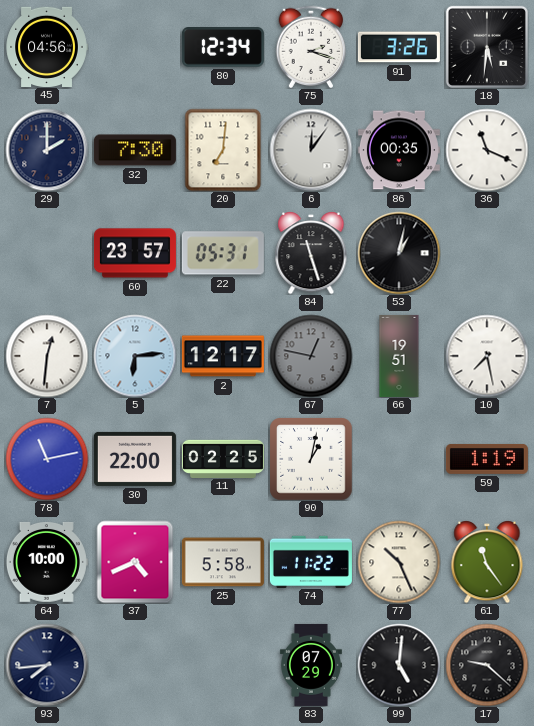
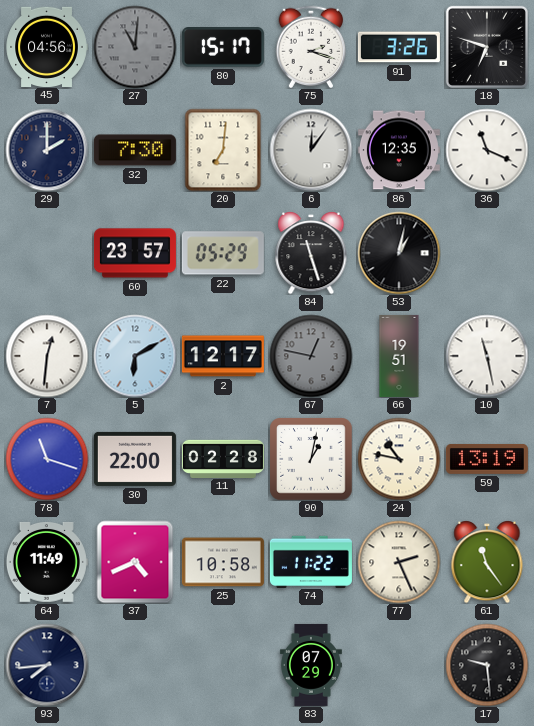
27: none -> 11:01
80: 12:34 -> 15:17
18: 5:31 -> 6:48
86: 00:35 -> 12:35
22: 05:31 -> 05:29
5: 6:14 -> 6:10
10: 7:28 -> 11:28
78: 11:13 -> 11:18
11: 02:25 -> 02:28
24: none -> 10:47
59: 1:19 -> 13:19
64: 10:00 -> 11:49
25: 5:58 -> 10:58
77: 10:26 -> 2:26
99: 5:01 -> none
17: 9:22 -> 9:29
